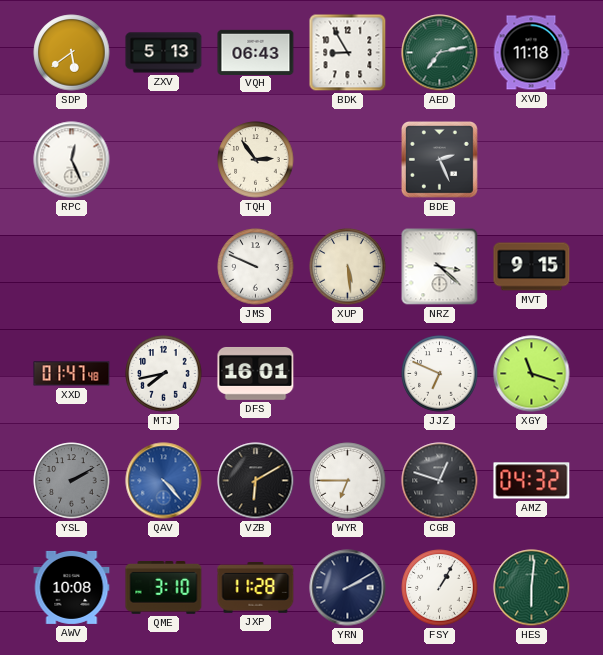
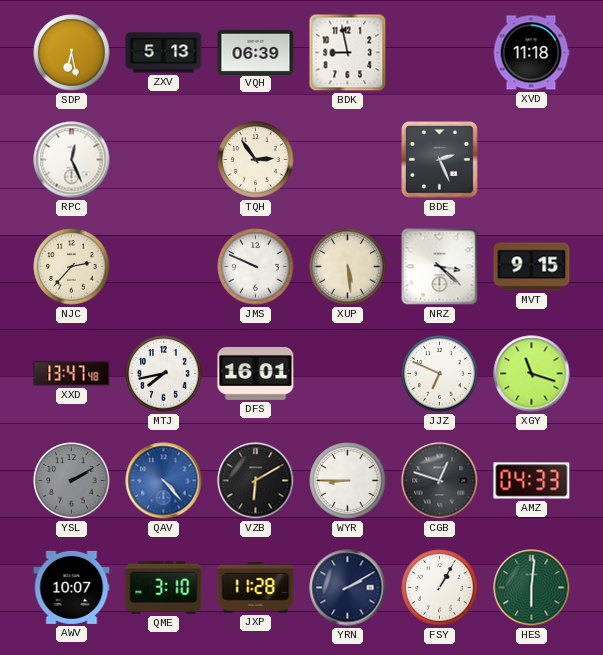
SDP: 5:39 -> 6:28
VQH: 06:43 -> 06:39
BDK: 8:55 -> 8:58
AED: 7:13 -> none
NJC: none -> 2:37
XXD: 01:47 -> 13:47
WYR: 6:45 -> 8:45
AMZ: 04:32 -> 04:33
AWV: 10:08 -> 10:07
